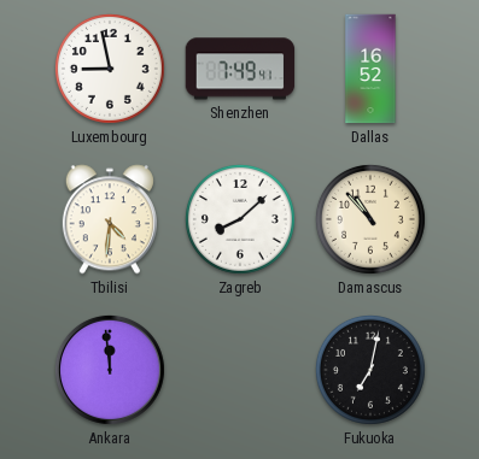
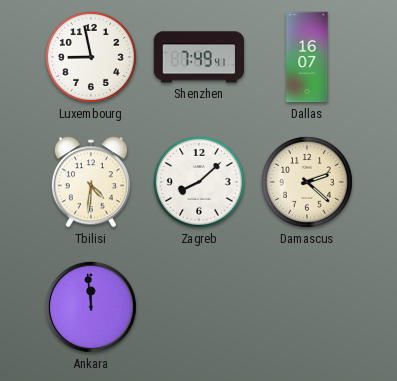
Dallas: 16:52 -> 16:07
Damascus: 10:53 -> 2:22
Fukuoka: 7:02 -> none
